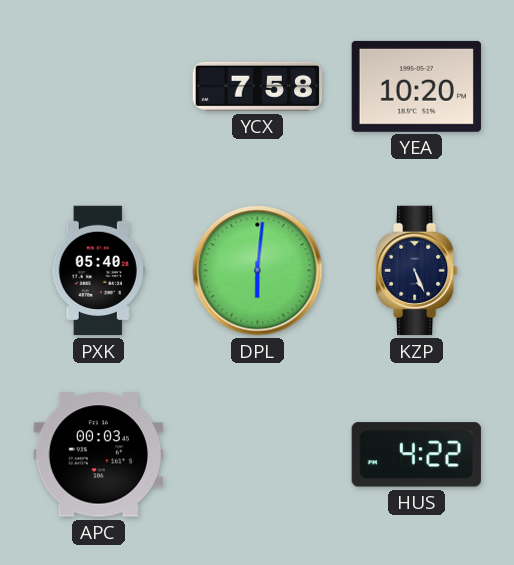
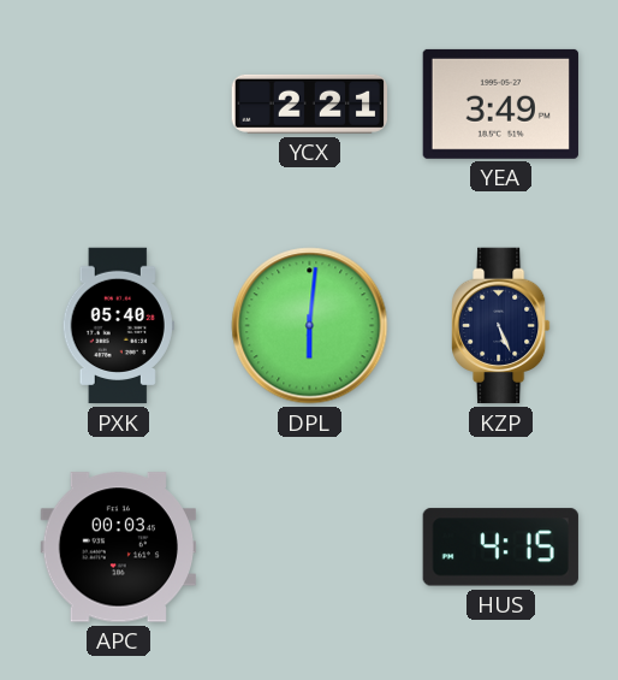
YCX: 7:58 -> 2:21
YEA: 10:20 -> 3:49
HUS: 4:22 -> 4:15
